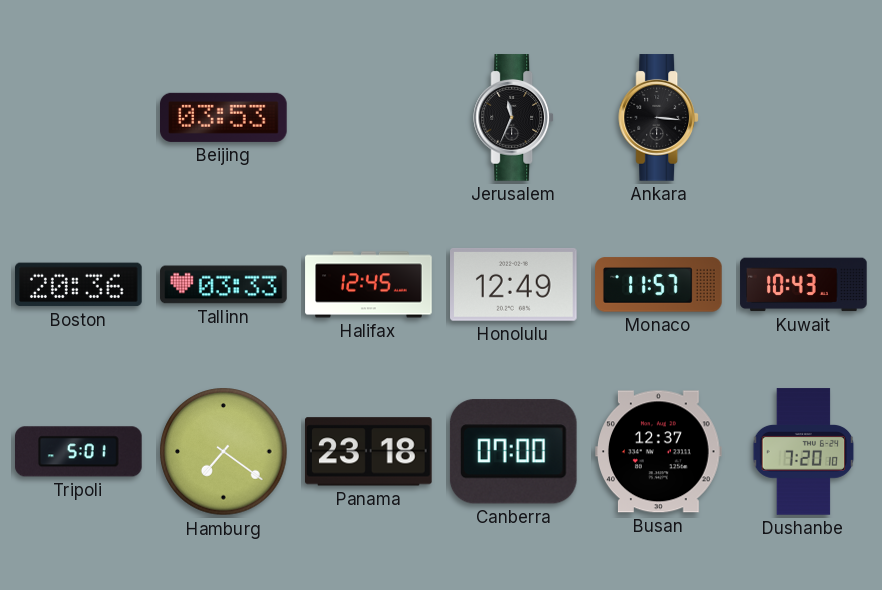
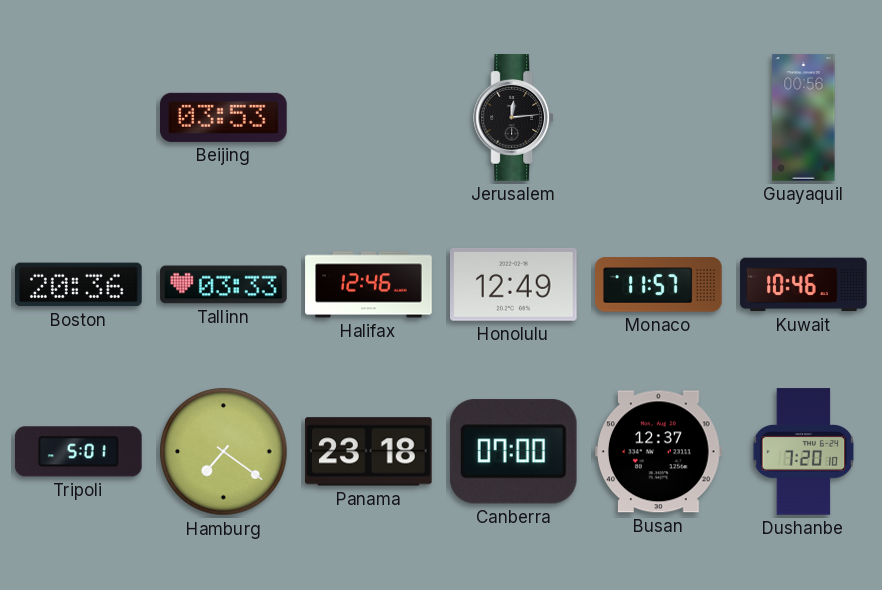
Jerusalem: 11:34 -> 12:14
Ankara: 3:16 -> none
Guayaquil: none -> 00:56
Halifax: 12:45 -> 12:46
Kuwait: 10:43 -> 10:46
